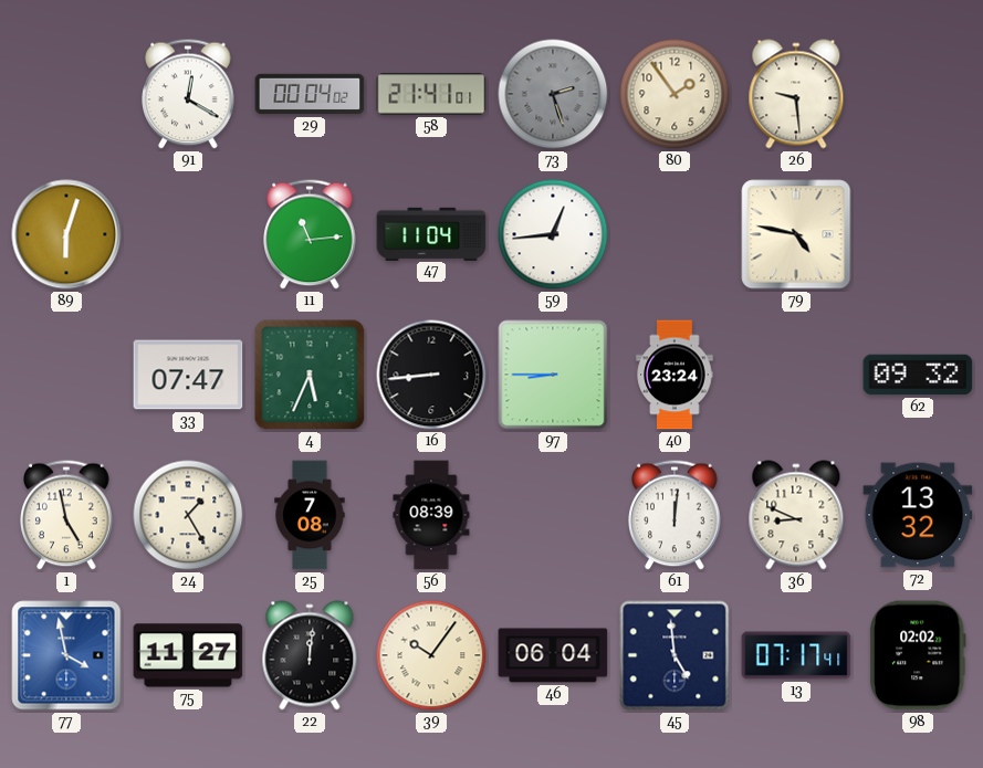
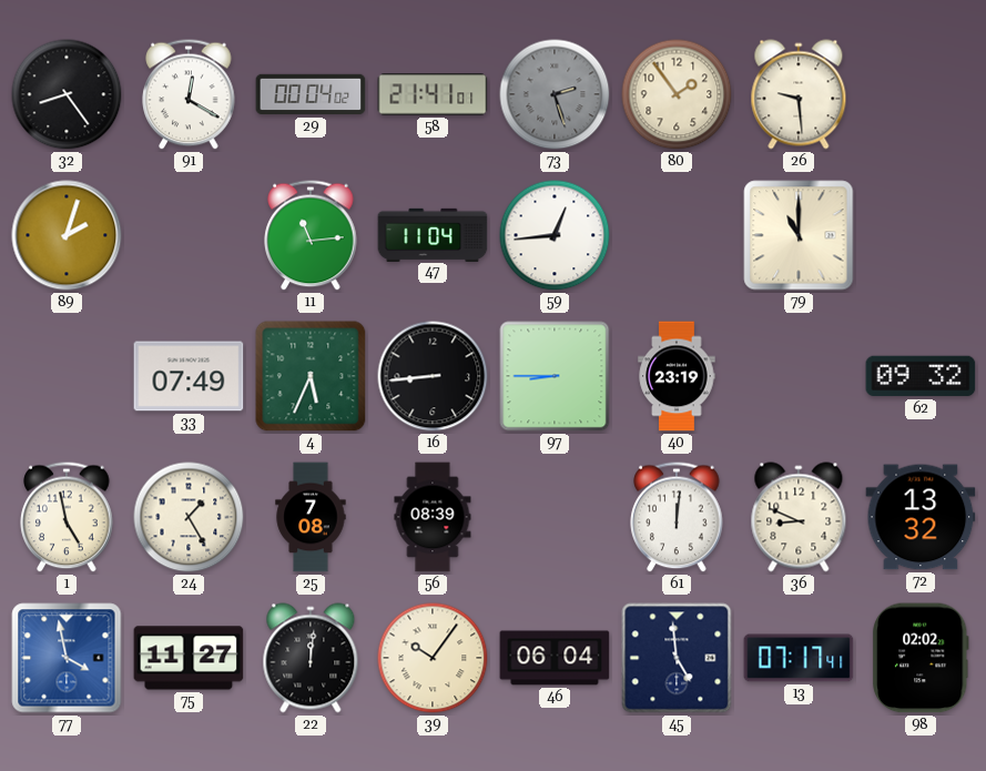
32: none -> 8:24
89: 6:03 -> 2:03
79: 4:47 -> 11:00
33: 07:47 -> 07:49
40: 23:24 -> 23:19
